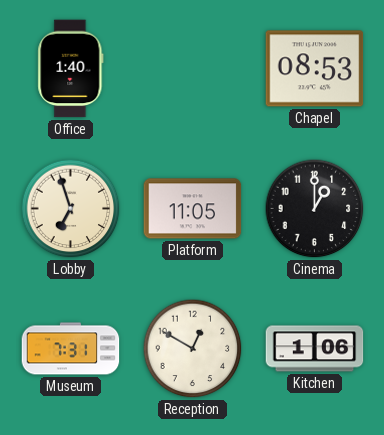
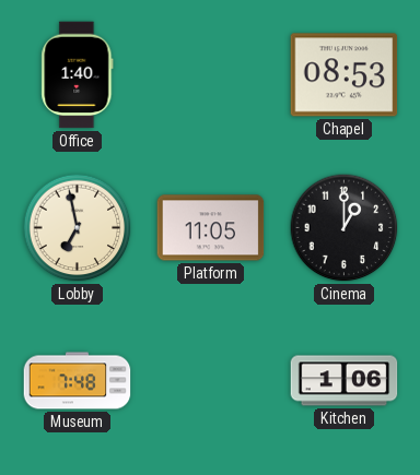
Lobby: 6:57 -> 6:58
Museum: 7:31 -> 7:48
Reception: 12:50 -> none
